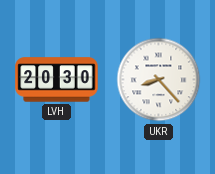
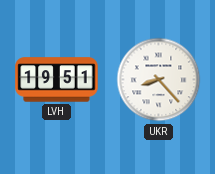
LVH: 20:30 -> 19:51
